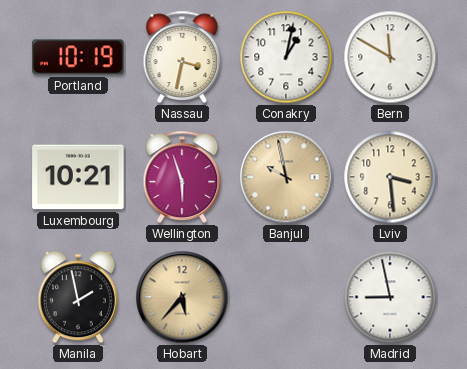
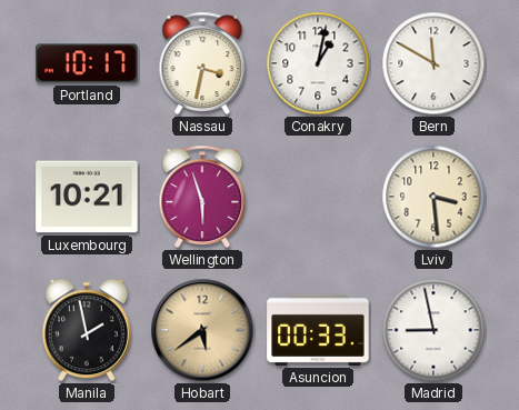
Portland: 10:19 -> 10:17
Banjul: 9:58 -> none
Hobart: 5:37 -> 5:39
Asuncion: none -> 00:33
